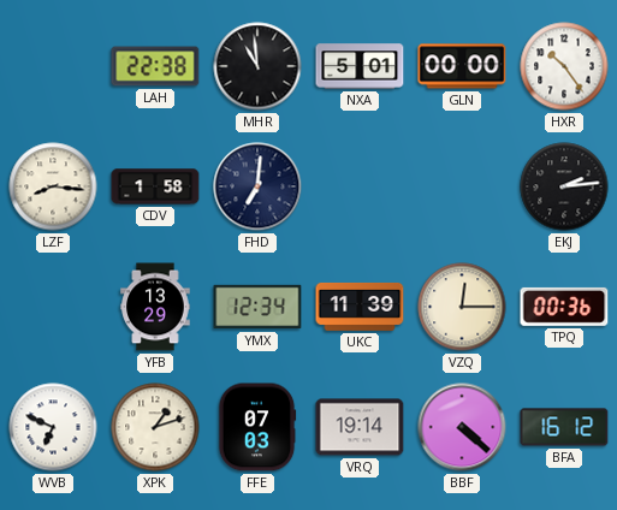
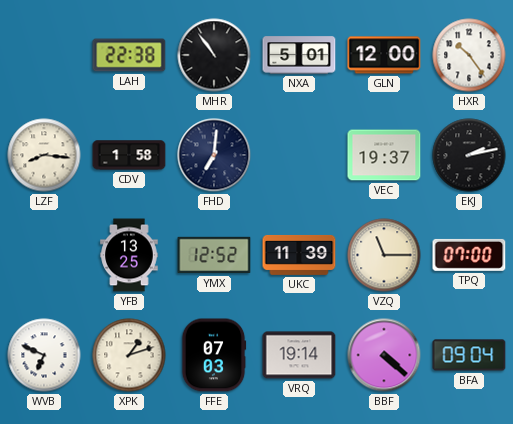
MHR: 10:59 -> 10:54
GLN: 00:00 -> 12:00
VEC: none -> 19:37
EKJ: 2:14 -> 2:13
YFB: 13:29 -> 13:25
YMX: 12:34 -> 12:52
VZQ: 12:15 -> 11:15
TPQ: 00:36 -> 07:00
BFA: 16:12 -> 09:04
